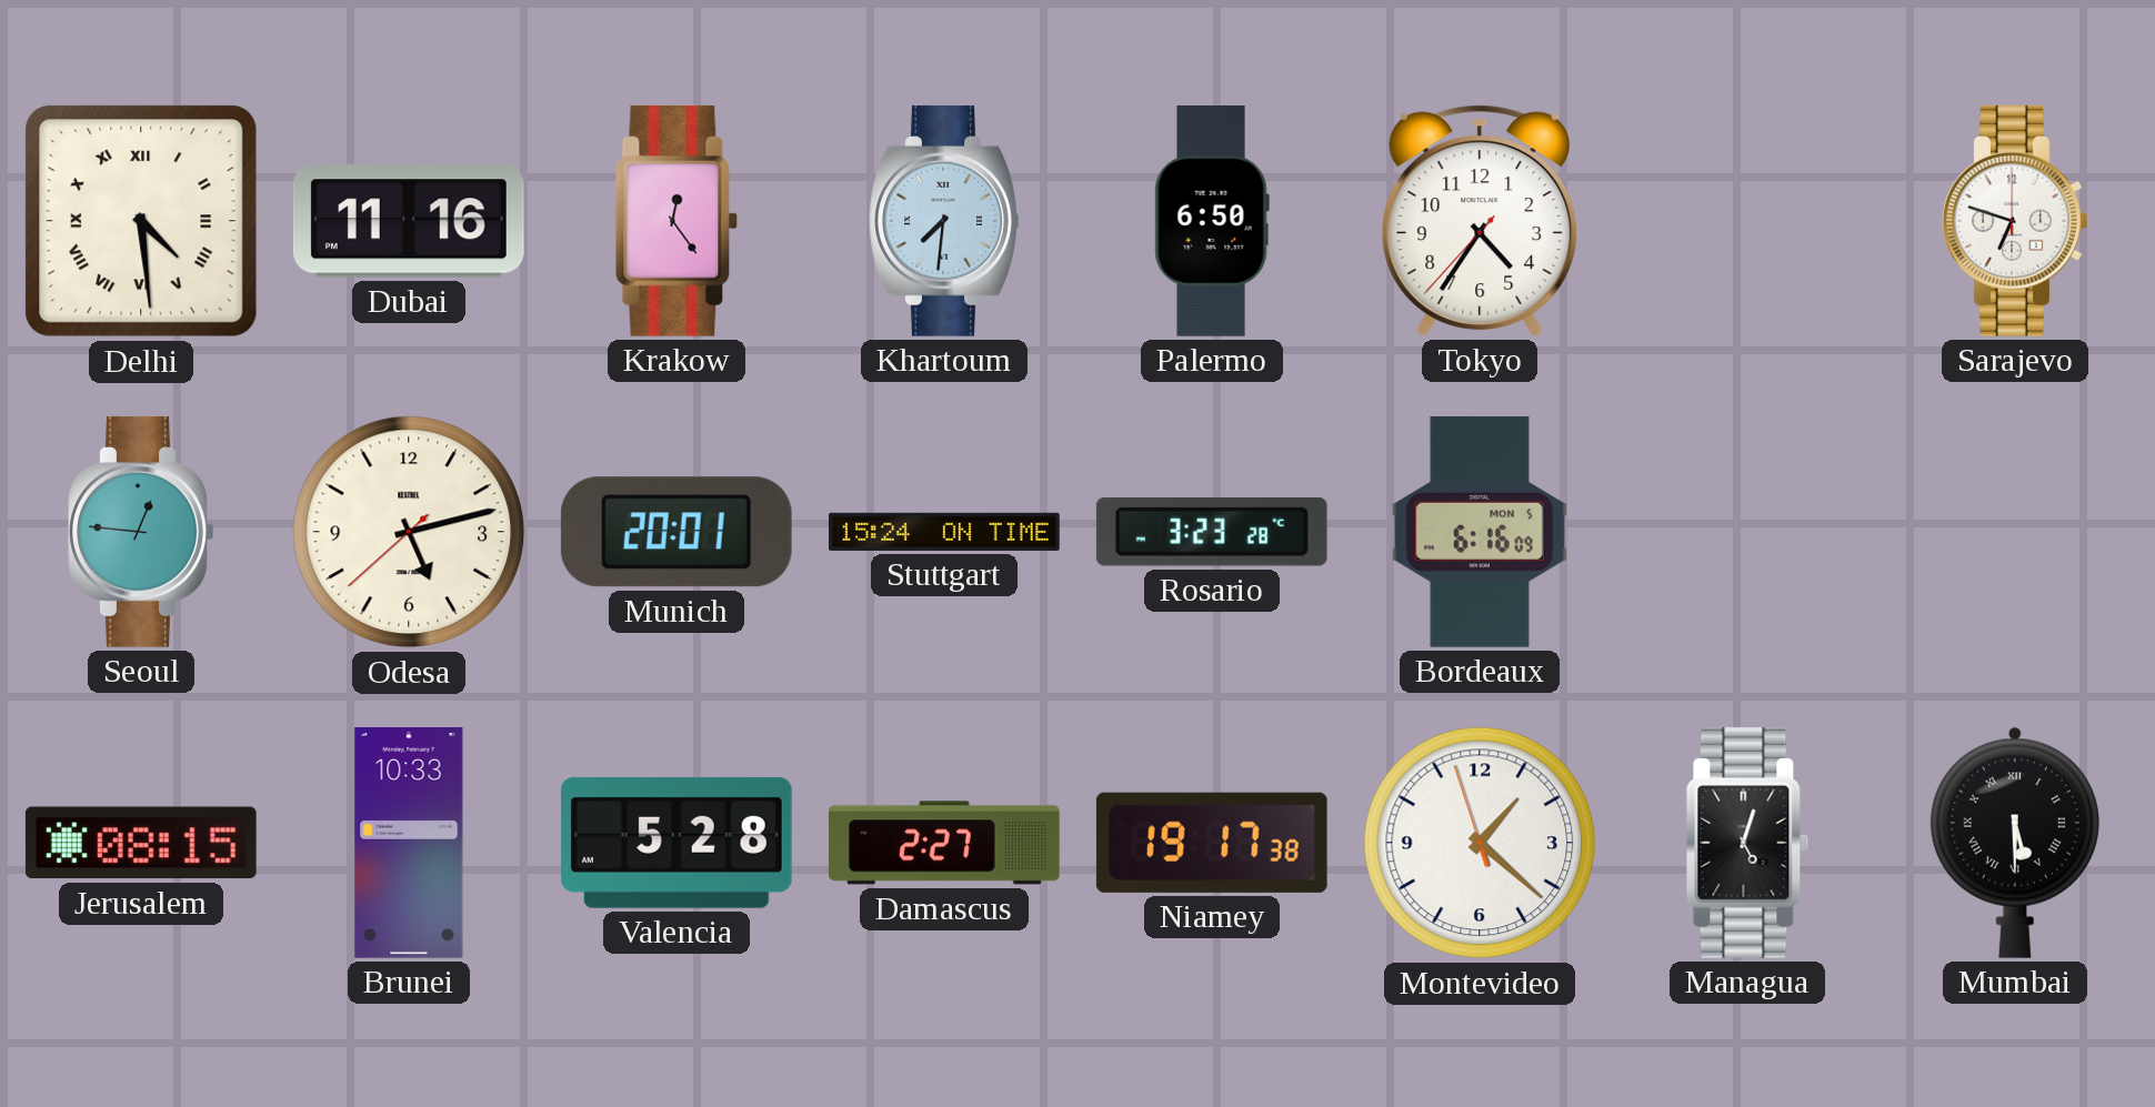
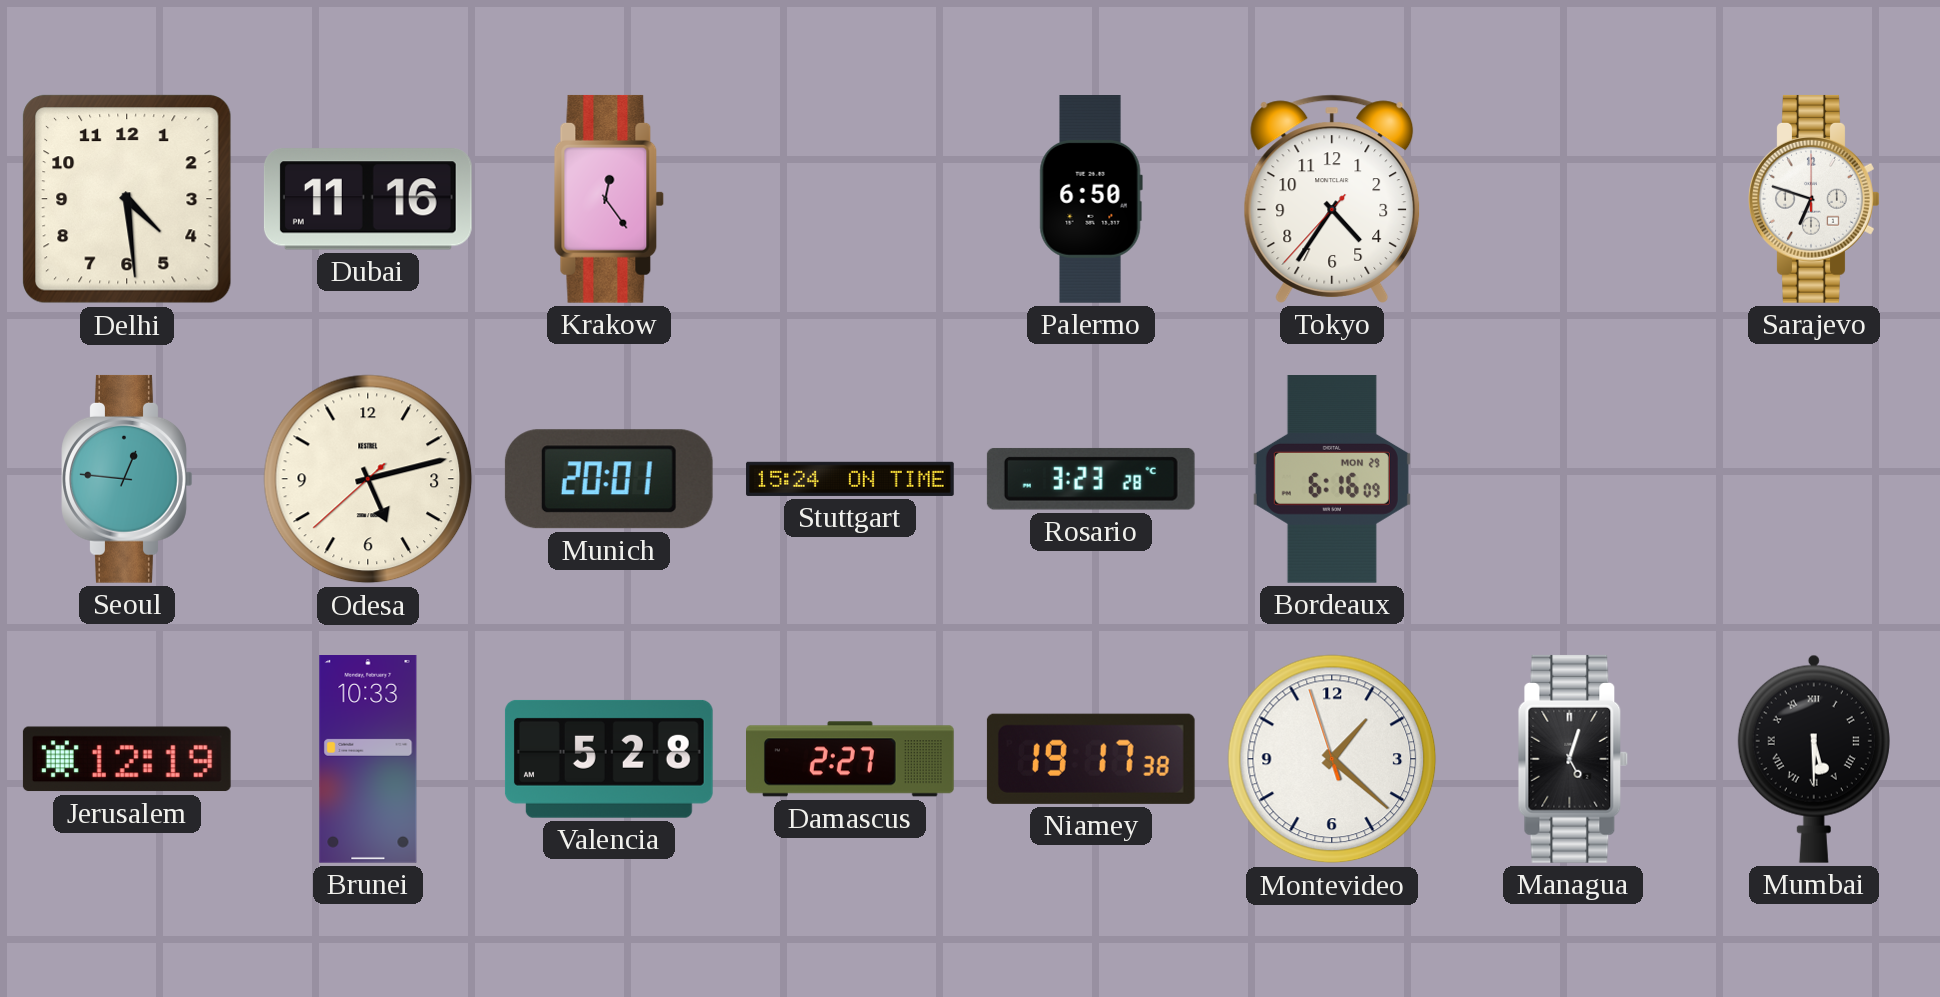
Delhi numerals: Roman -> Arabic
Khartoum: 7:31 -> none
Bordeaux date: MON 5 -> MON 29
Jerusalem: 08:15 -> 12:19
